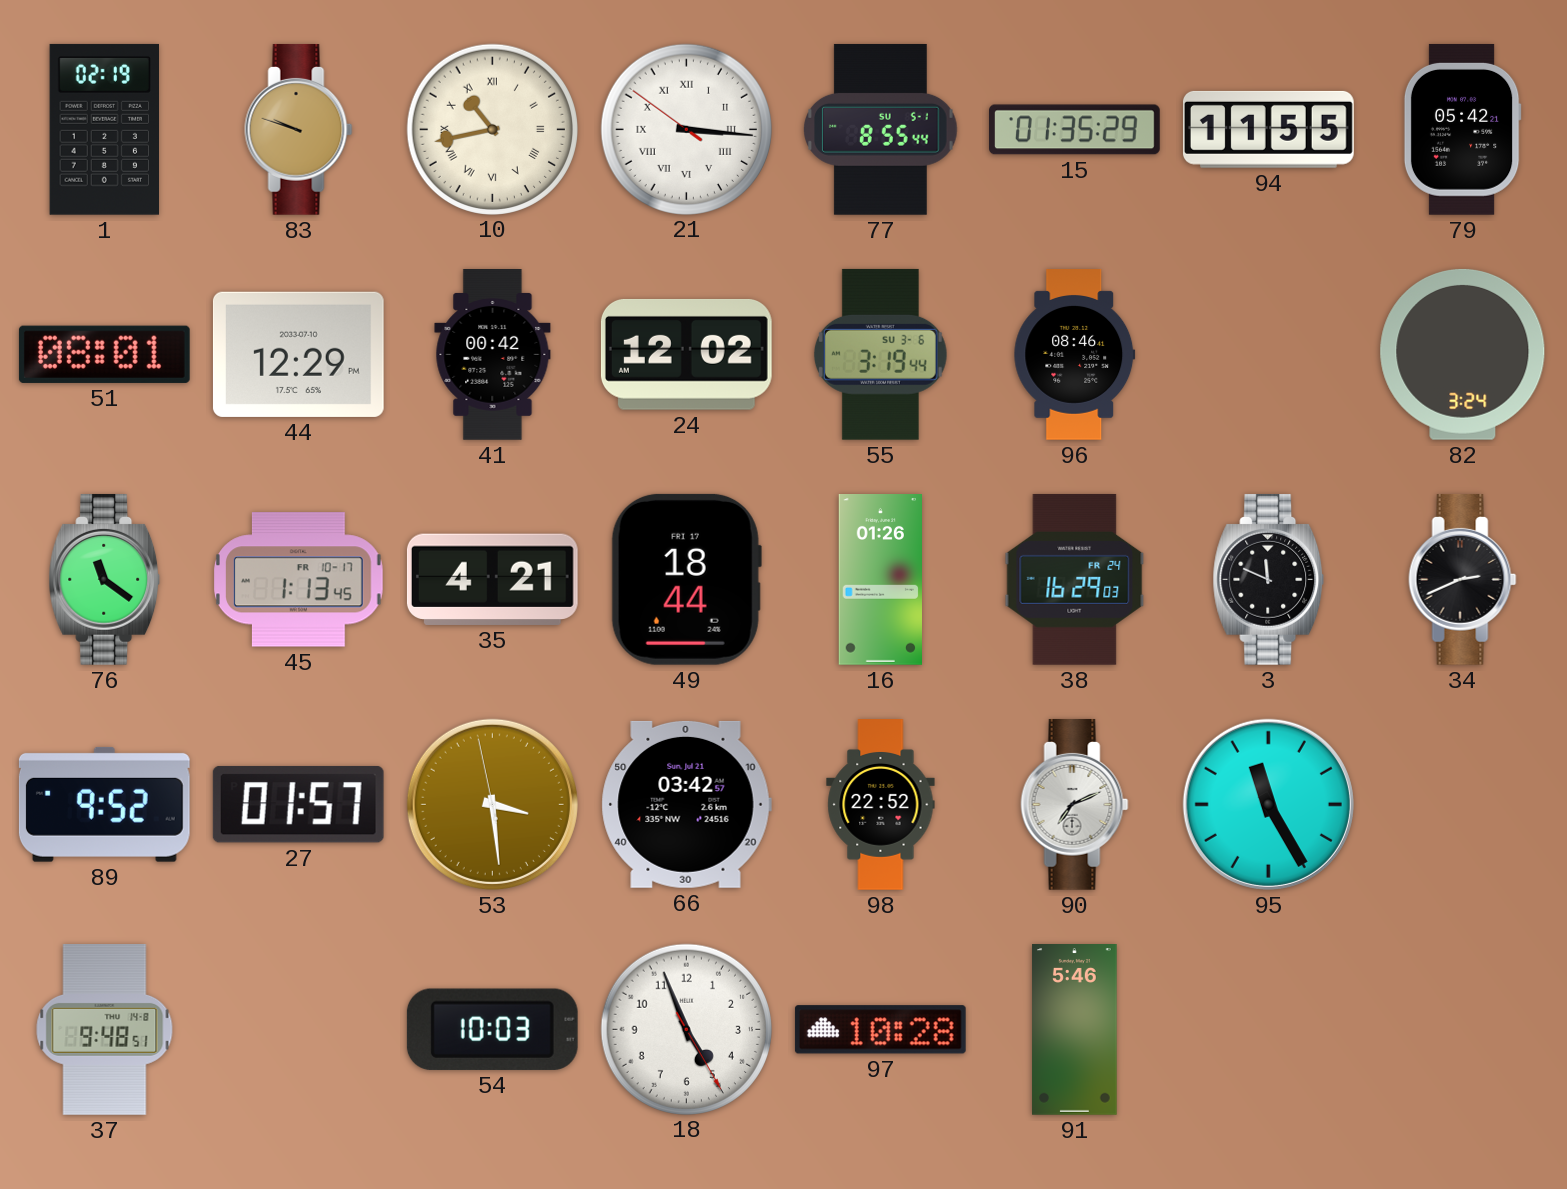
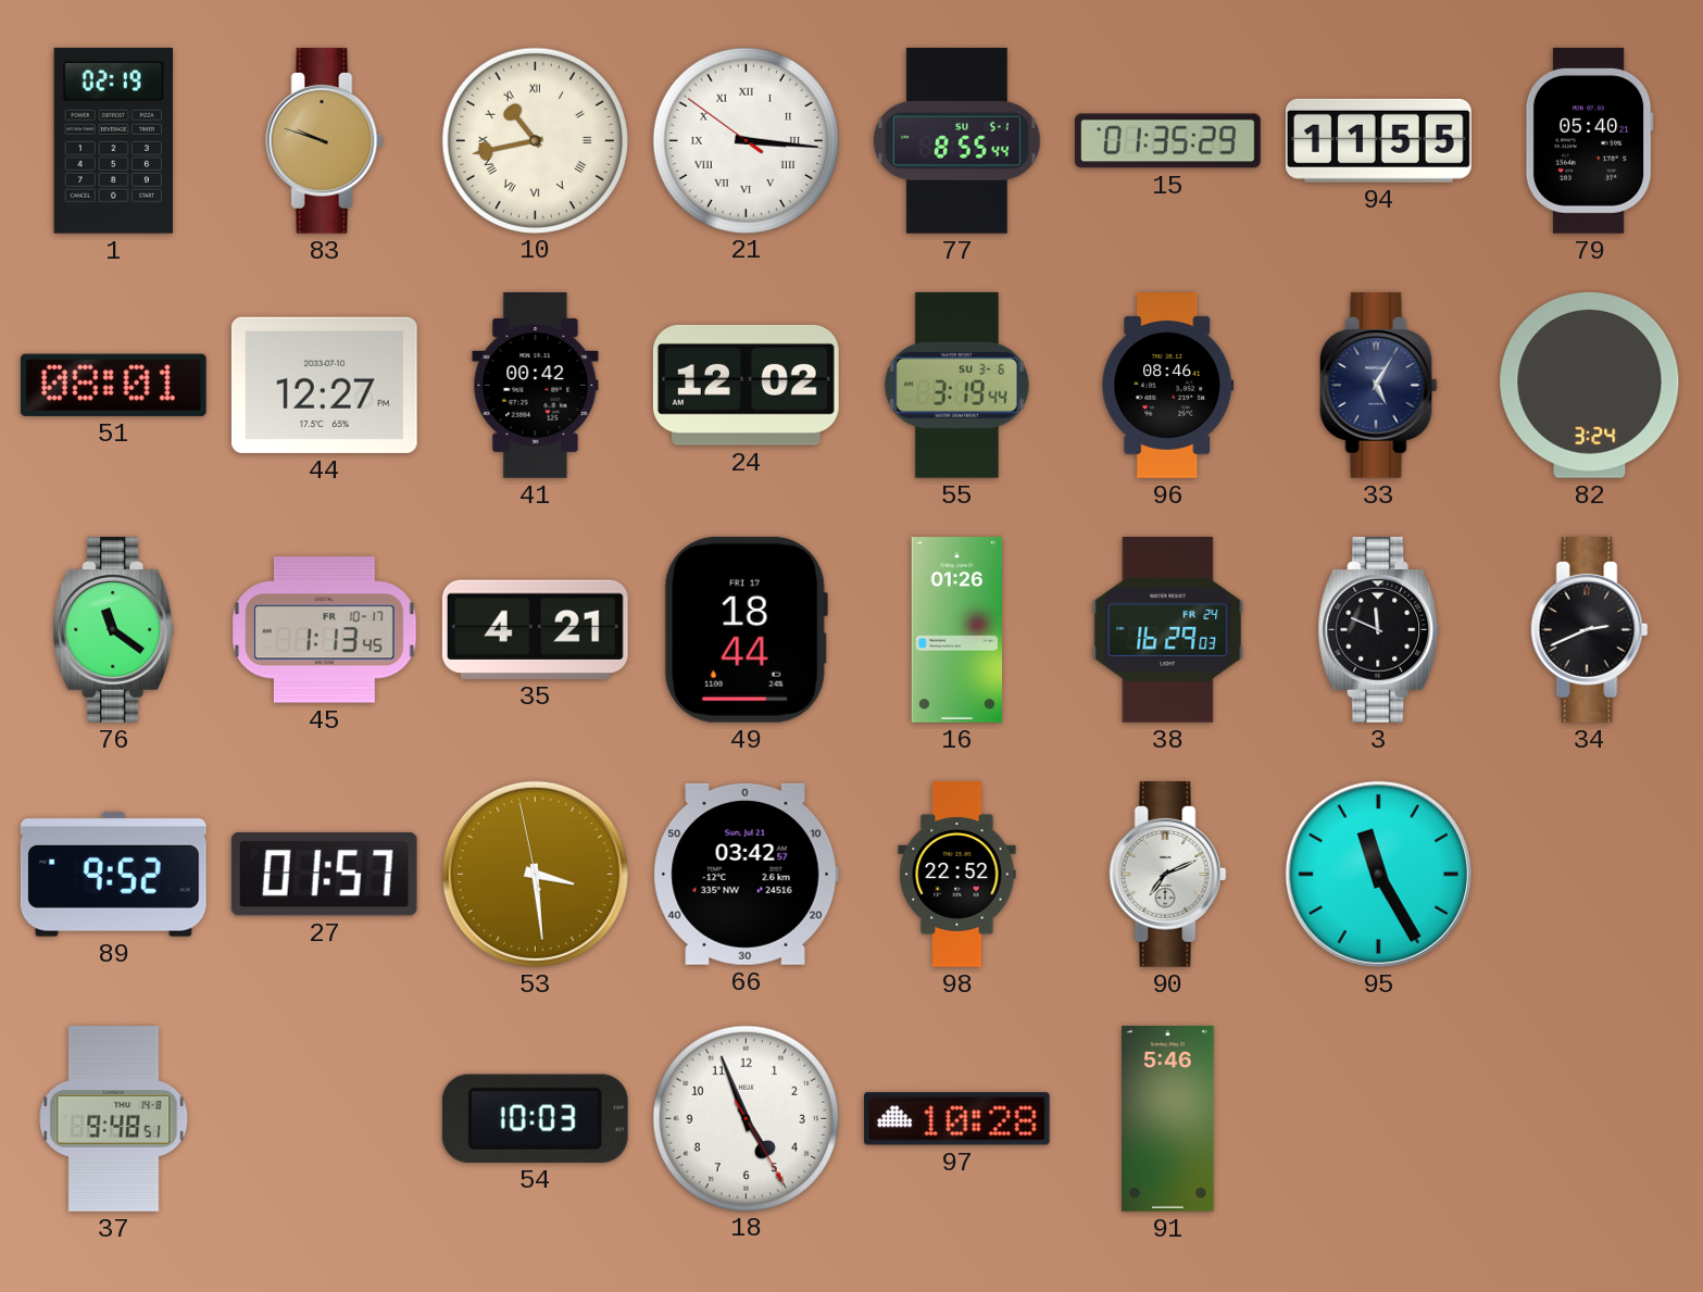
79: 05:42 -> 05:40
44: 12:29 -> 12:27
33: none -> 5:05
